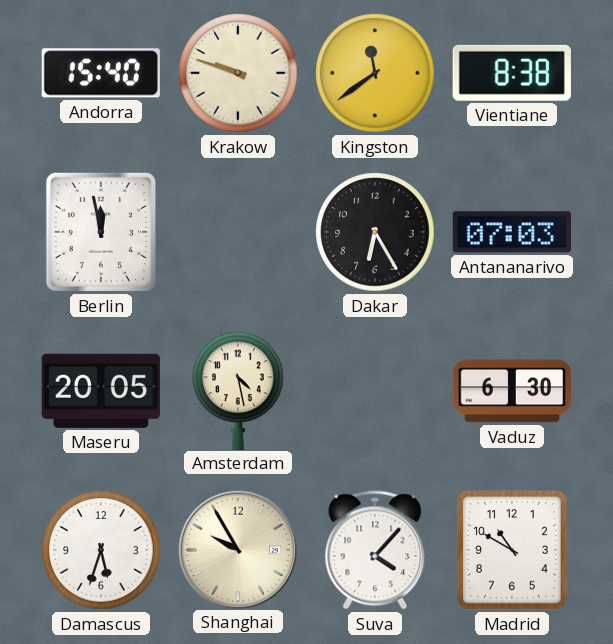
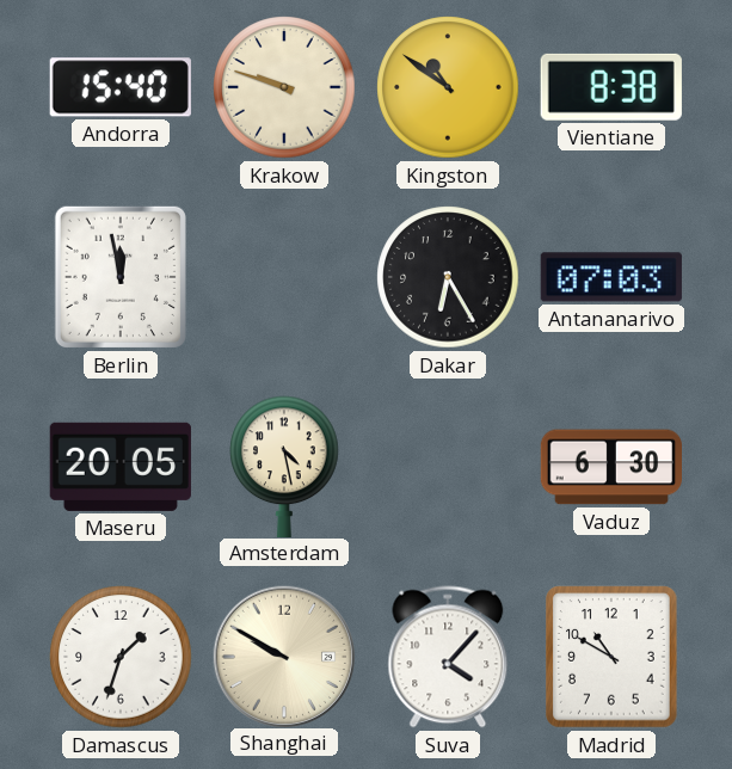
Kingston: 11:39 -> 10:51
Damascus: 5:33 -> 1:33
Shanghai: 9:55 -> 9:50
